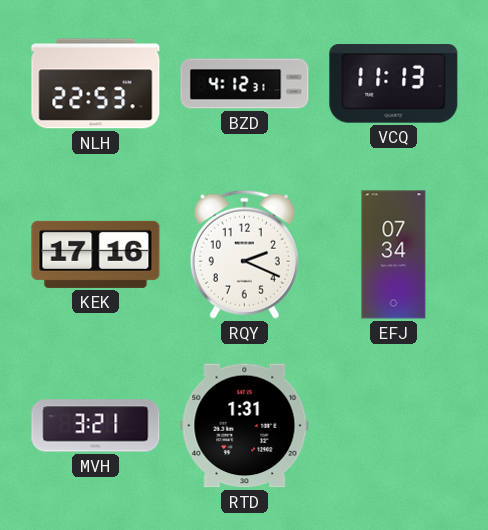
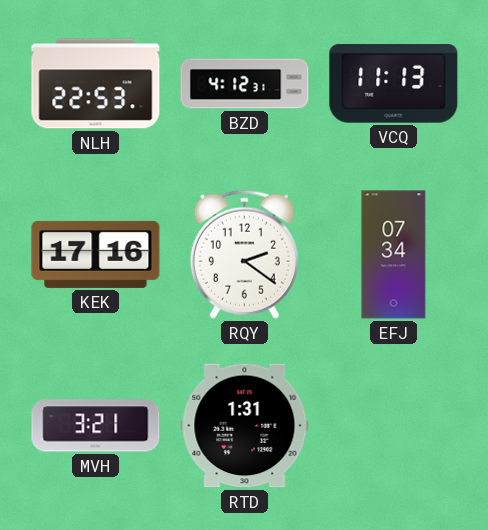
RQY: 2:19 -> 2:21
